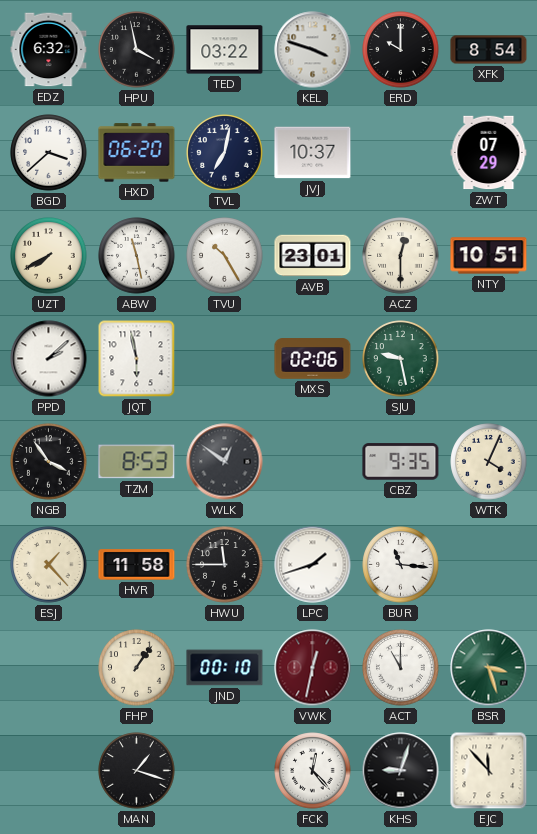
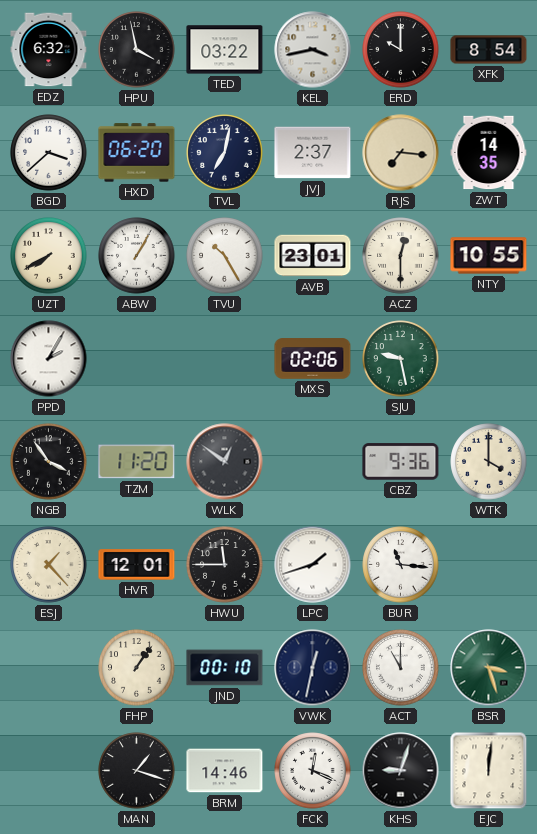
KEL: 3:48 -> 3:43
JVJ: 10:37 -> 2:37
RJS: none -> 7:16
ZWT: 07:29 -> 14:35
ABW: 11:28 -> 1:05
NTY: 10:51 -> 10:55
PPD: 2:08 -> 2:05
JQT: 5:58 -> none
TZM: 8:53 -> 11:20
CBZ: 9:35 -> 9:36
WTK: 4:04 -> 4:00
HVR: 11:58 -> 12:01
VWK dial: burgundy -> navy
BRM: none -> 14:46
FCK: 12:23 -> 12:19
EJC: 11:53 -> 12:01
